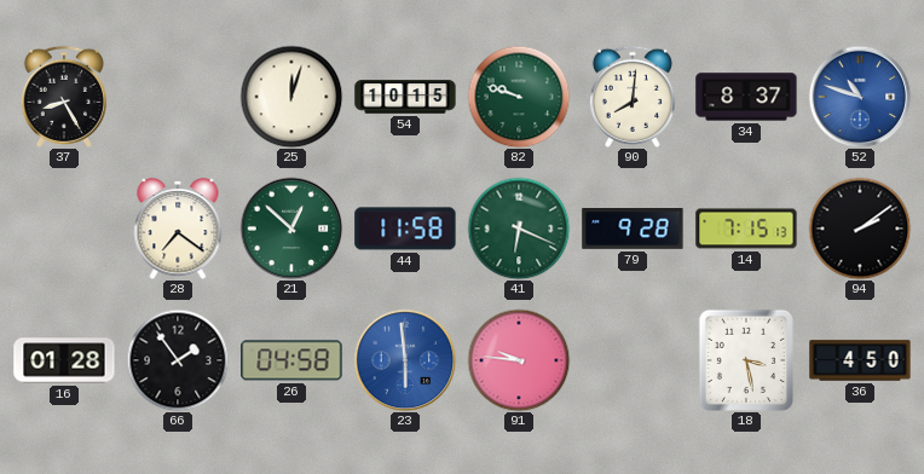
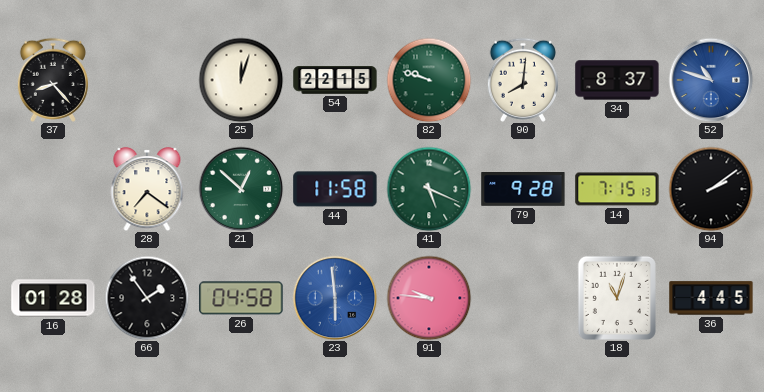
37: 8:25 -> 8:23
54: 10:15 -> 22:15
41: 6:19 -> 5:19
18: 3:28 -> 11:03
36: 4:50 -> 4:45
